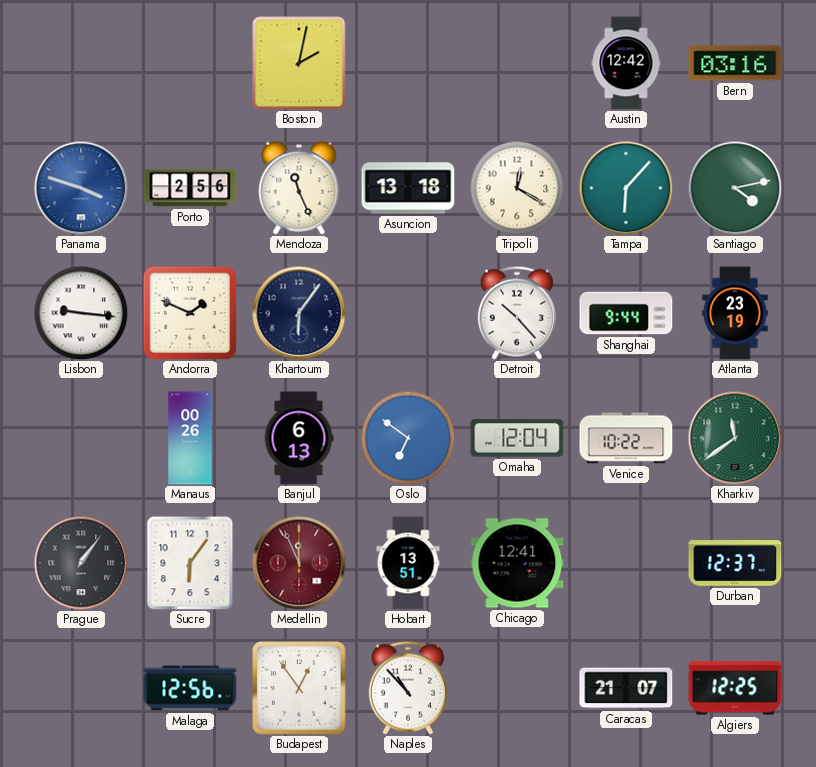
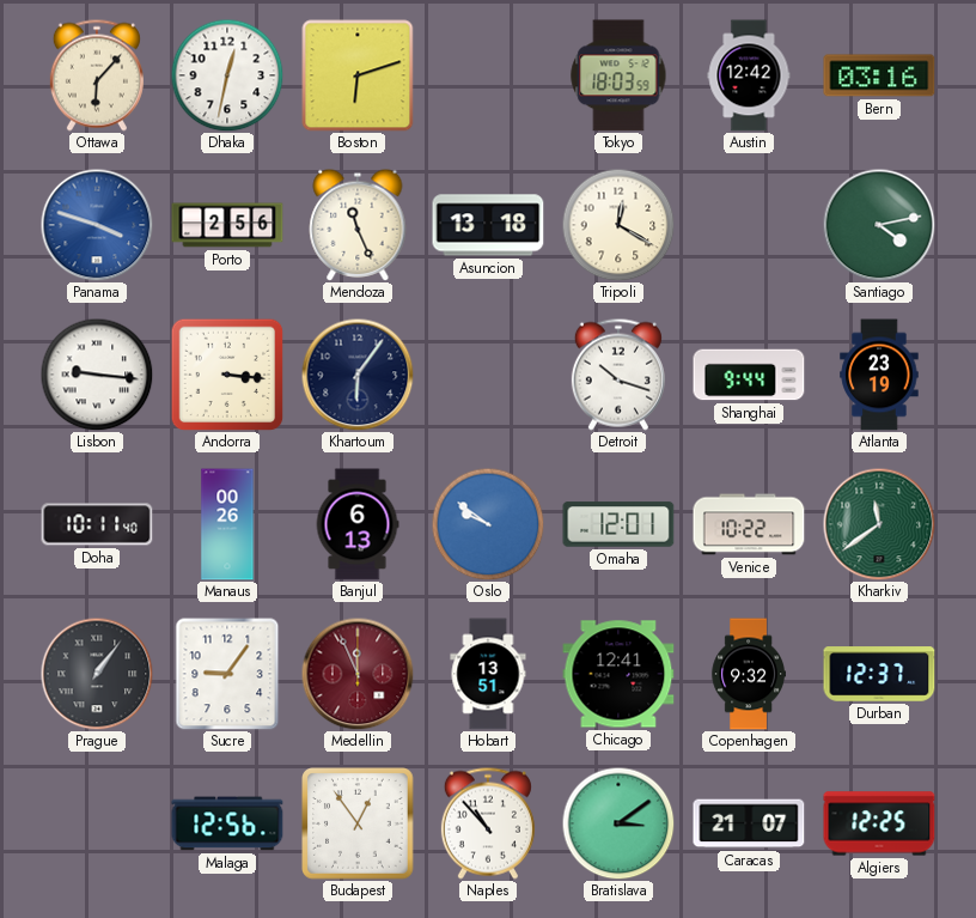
Ottawa: none -> 6:07
Dhaka: none -> 12:32
Boston: 2:02 -> 6:12
Tokyo: none -> 18:03
Tampa: 6:07 -> none
Andorra: 1:49 -> 3:16
Detroit: 10:23 -> 10:18
Doha: none -> 10:11
Oslo: 6:51 -> 9:51
Omaha: 12:04 -> 12:01
Sucre: 6:06 -> 9:06
Copenhagen: none -> 9:32
Bratislava: none -> 3:09
